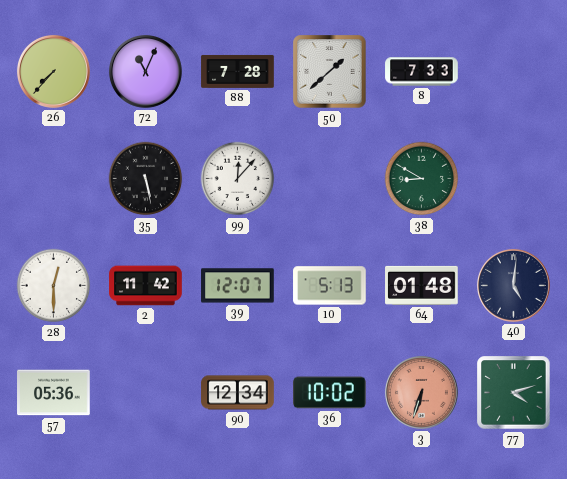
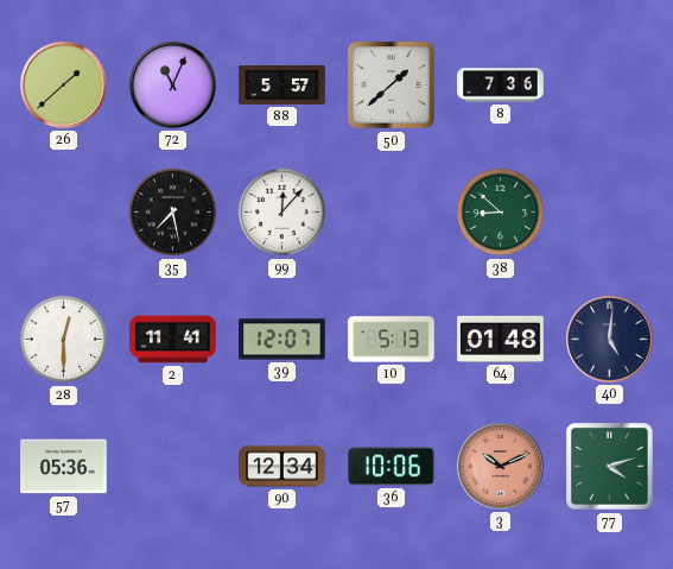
26: 7:37 -> 1:38
88: 7:28 -> 5:57
8: 7:33 -> 7:36
35: 5:28 -> 7:28
38: 8:50 -> 8:52
2: 11:42 -> 11:41
36: 10:02 -> 10:06
3: 6:33 -> 10:11
